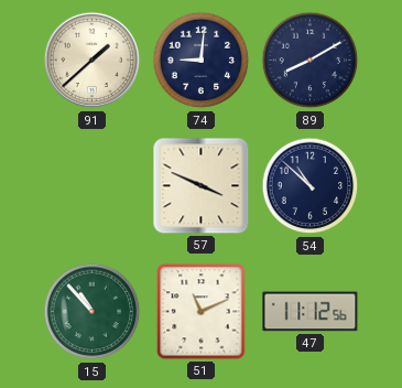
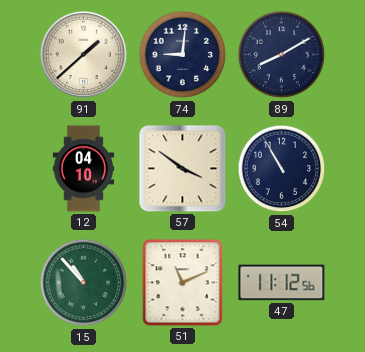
12: none -> 04:10
57: 3:49 -> 3:51
54: 10:52 -> 10:55
